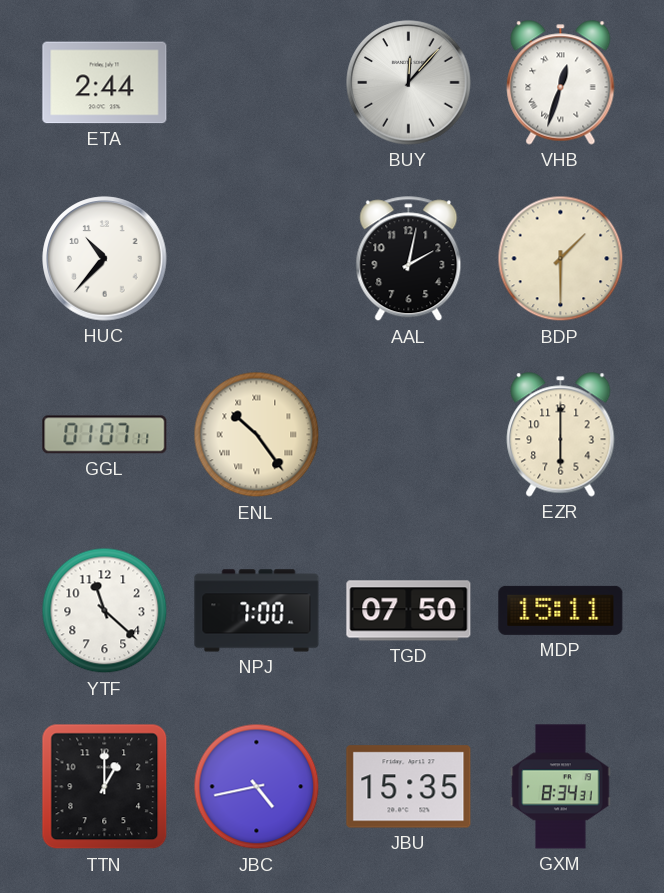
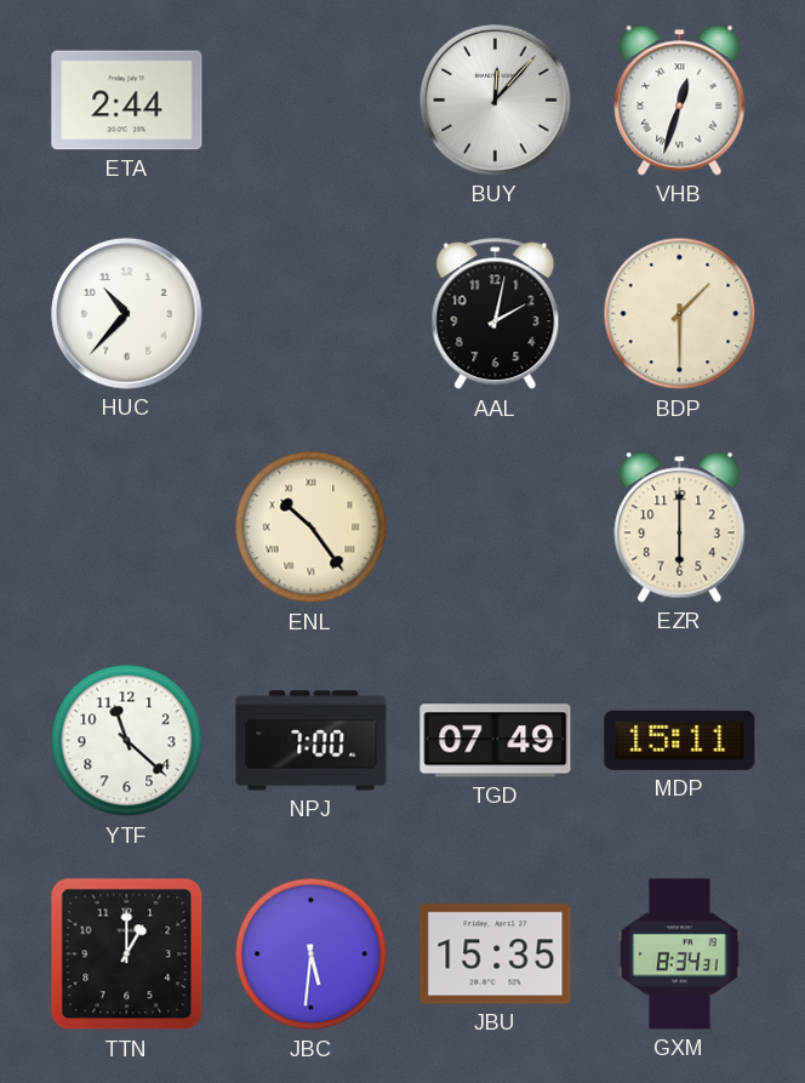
GGL: 01:07 -> none
TGD: 07:50 -> 07:49
JBC: 4:43 -> 5:31
